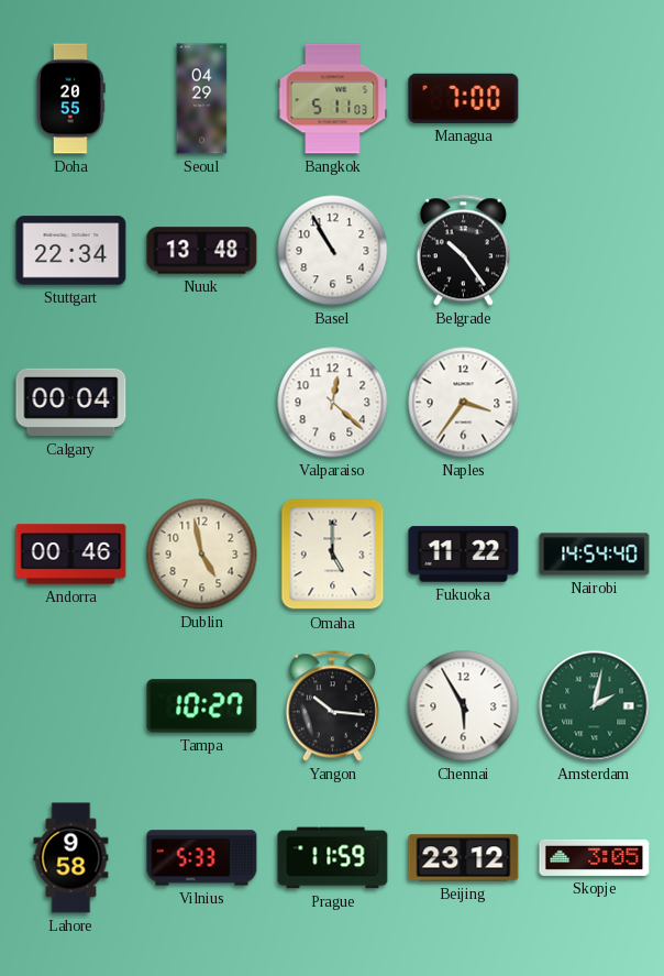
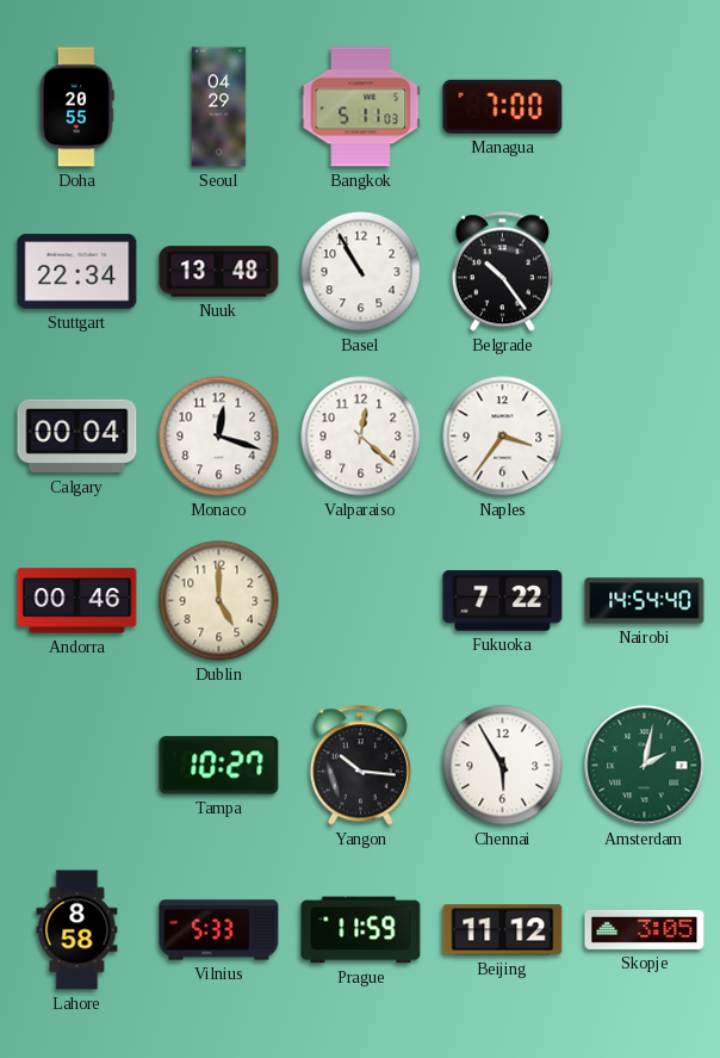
Monaco: none -> 12:18
Dublin: 4:58 -> 5:00
Omaha: 5:00 -> none
Fukuoka: 11:22 -> 7:22
Lahore: 9:58 -> 8:58
Beijing: 23:12 -> 11:12
